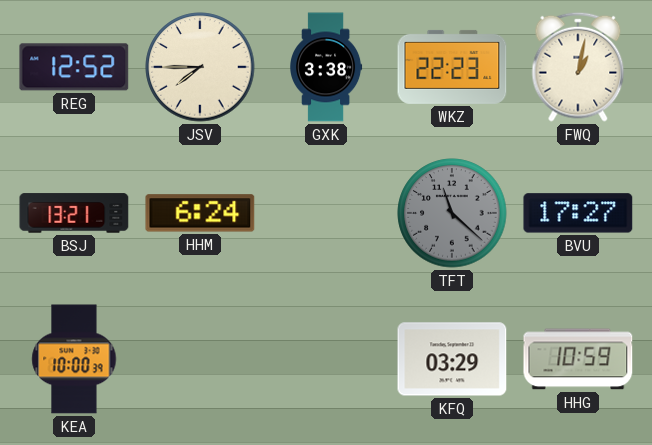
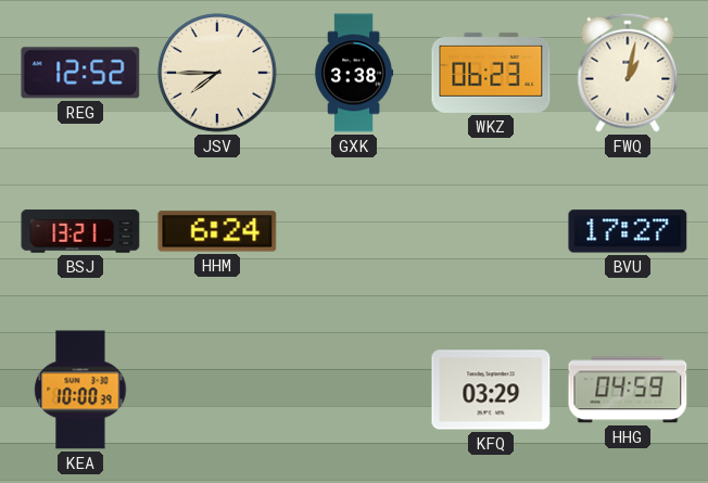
WKZ: 22:23 -> 06:23
TFT: 11:22 -> none
HHG: 10:59 -> 04:59
